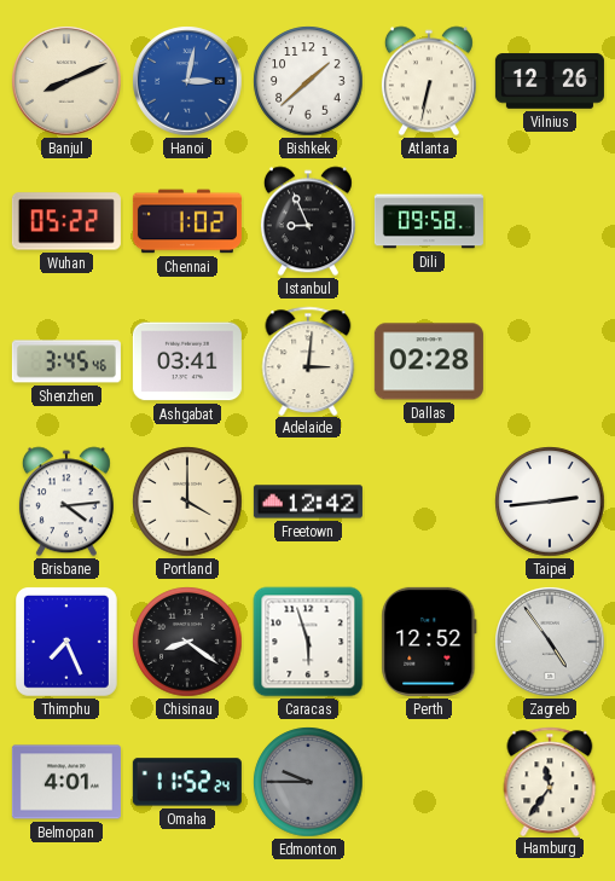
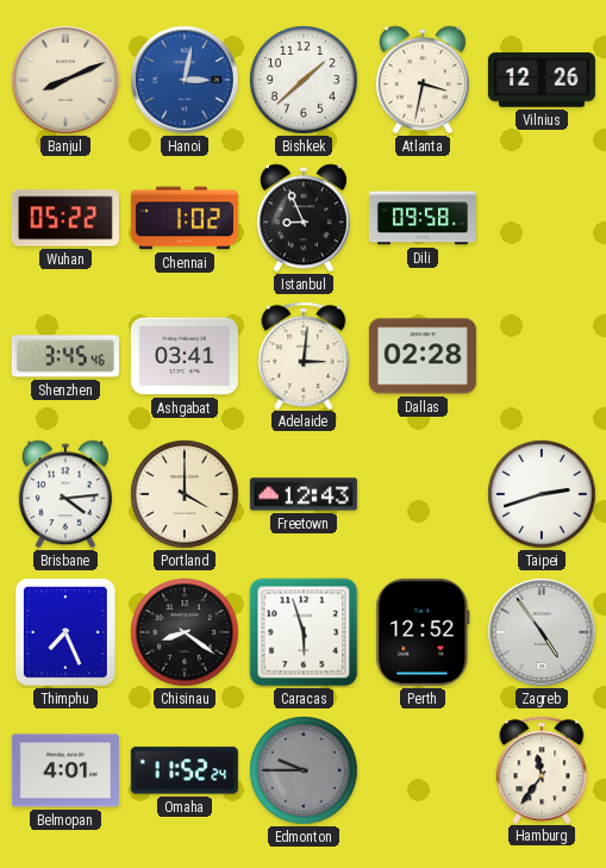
Atlanta: 6:32 -> 3:32
Freetown: 12:42 -> 12:43
Taipei: 2:44 -> 2:42
